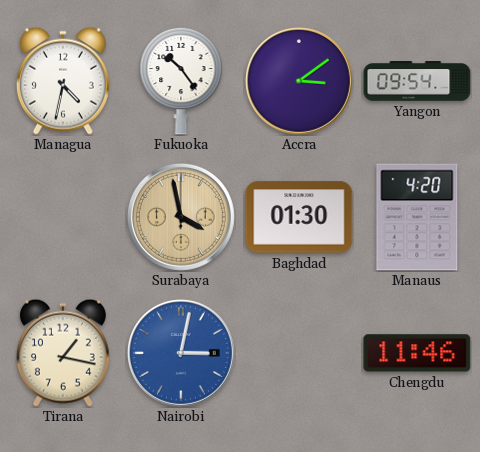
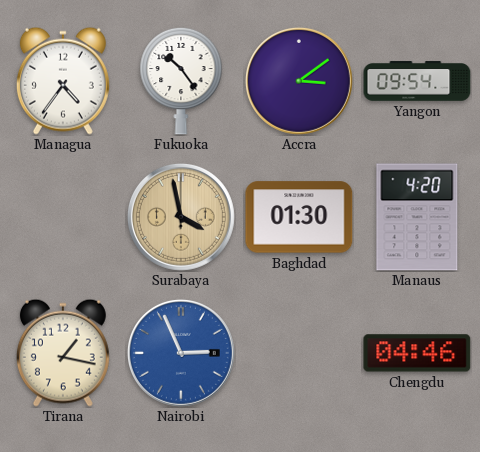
Managua: 4:32 -> 4:36
Nairobi: 3:02 -> 2:56
Chengdu: 11:46 -> 04:46
